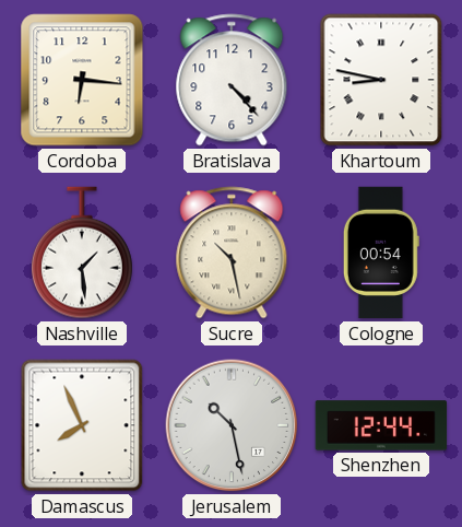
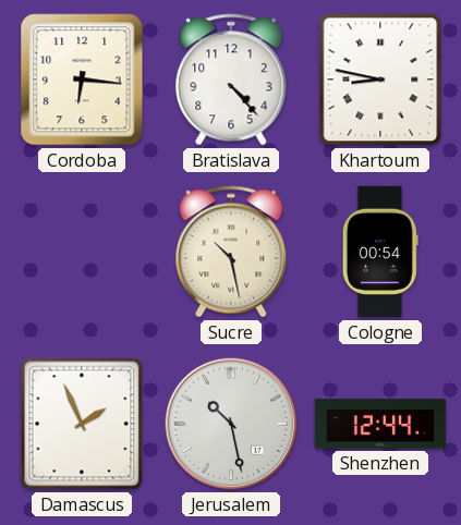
Nashville: 1:29 -> none
Damascus: 7:56 -> 1:56
